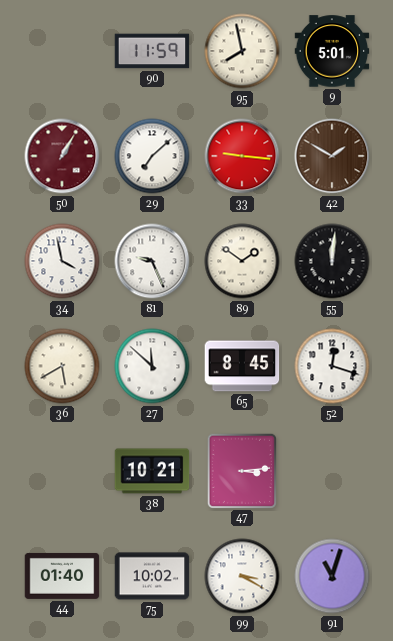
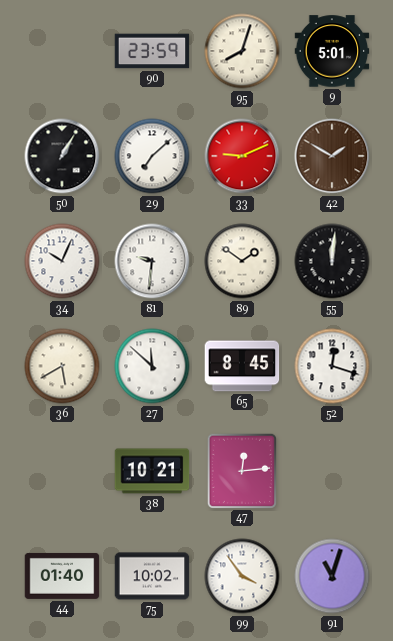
90: 11:59 -> 23:59
95: 7:58 -> 8:03
50 dial: burgundy -> black
33: 9:16 -> 9:11
34: 3:58 -> 10:04
81: 9:26 -> 9:31
47: 3:14 -> 12:14
99: 3:20 -> 3:54
